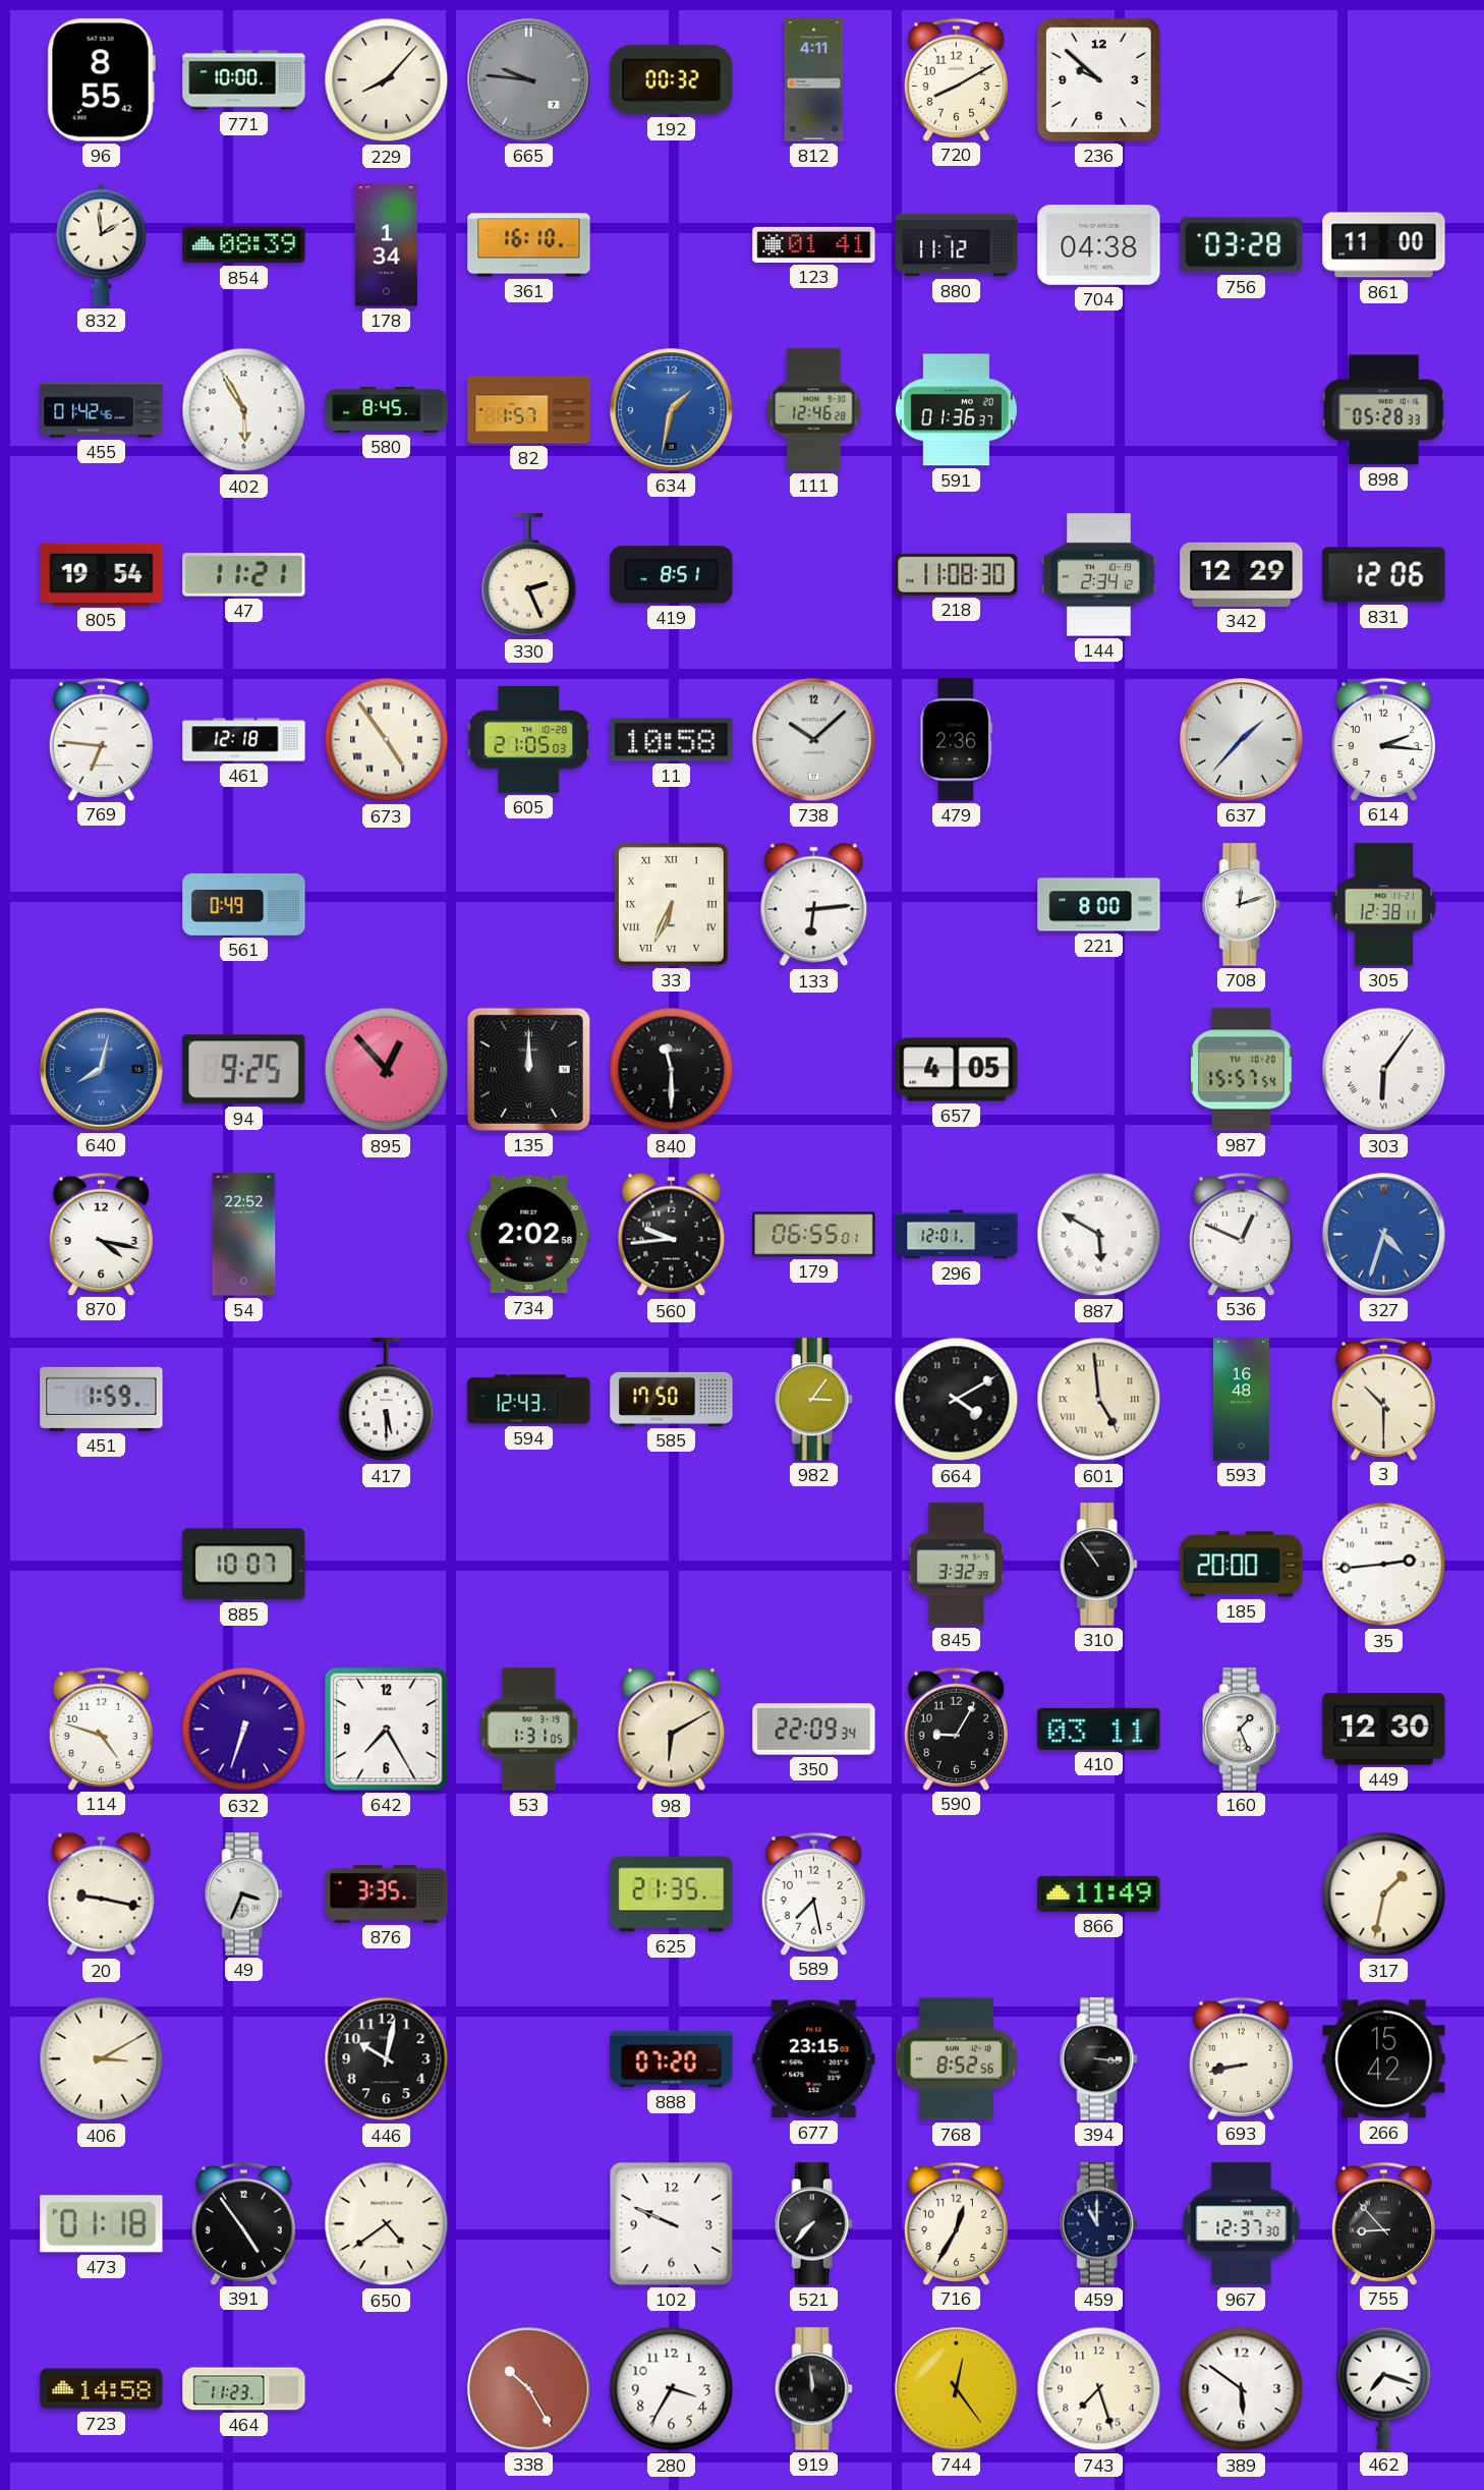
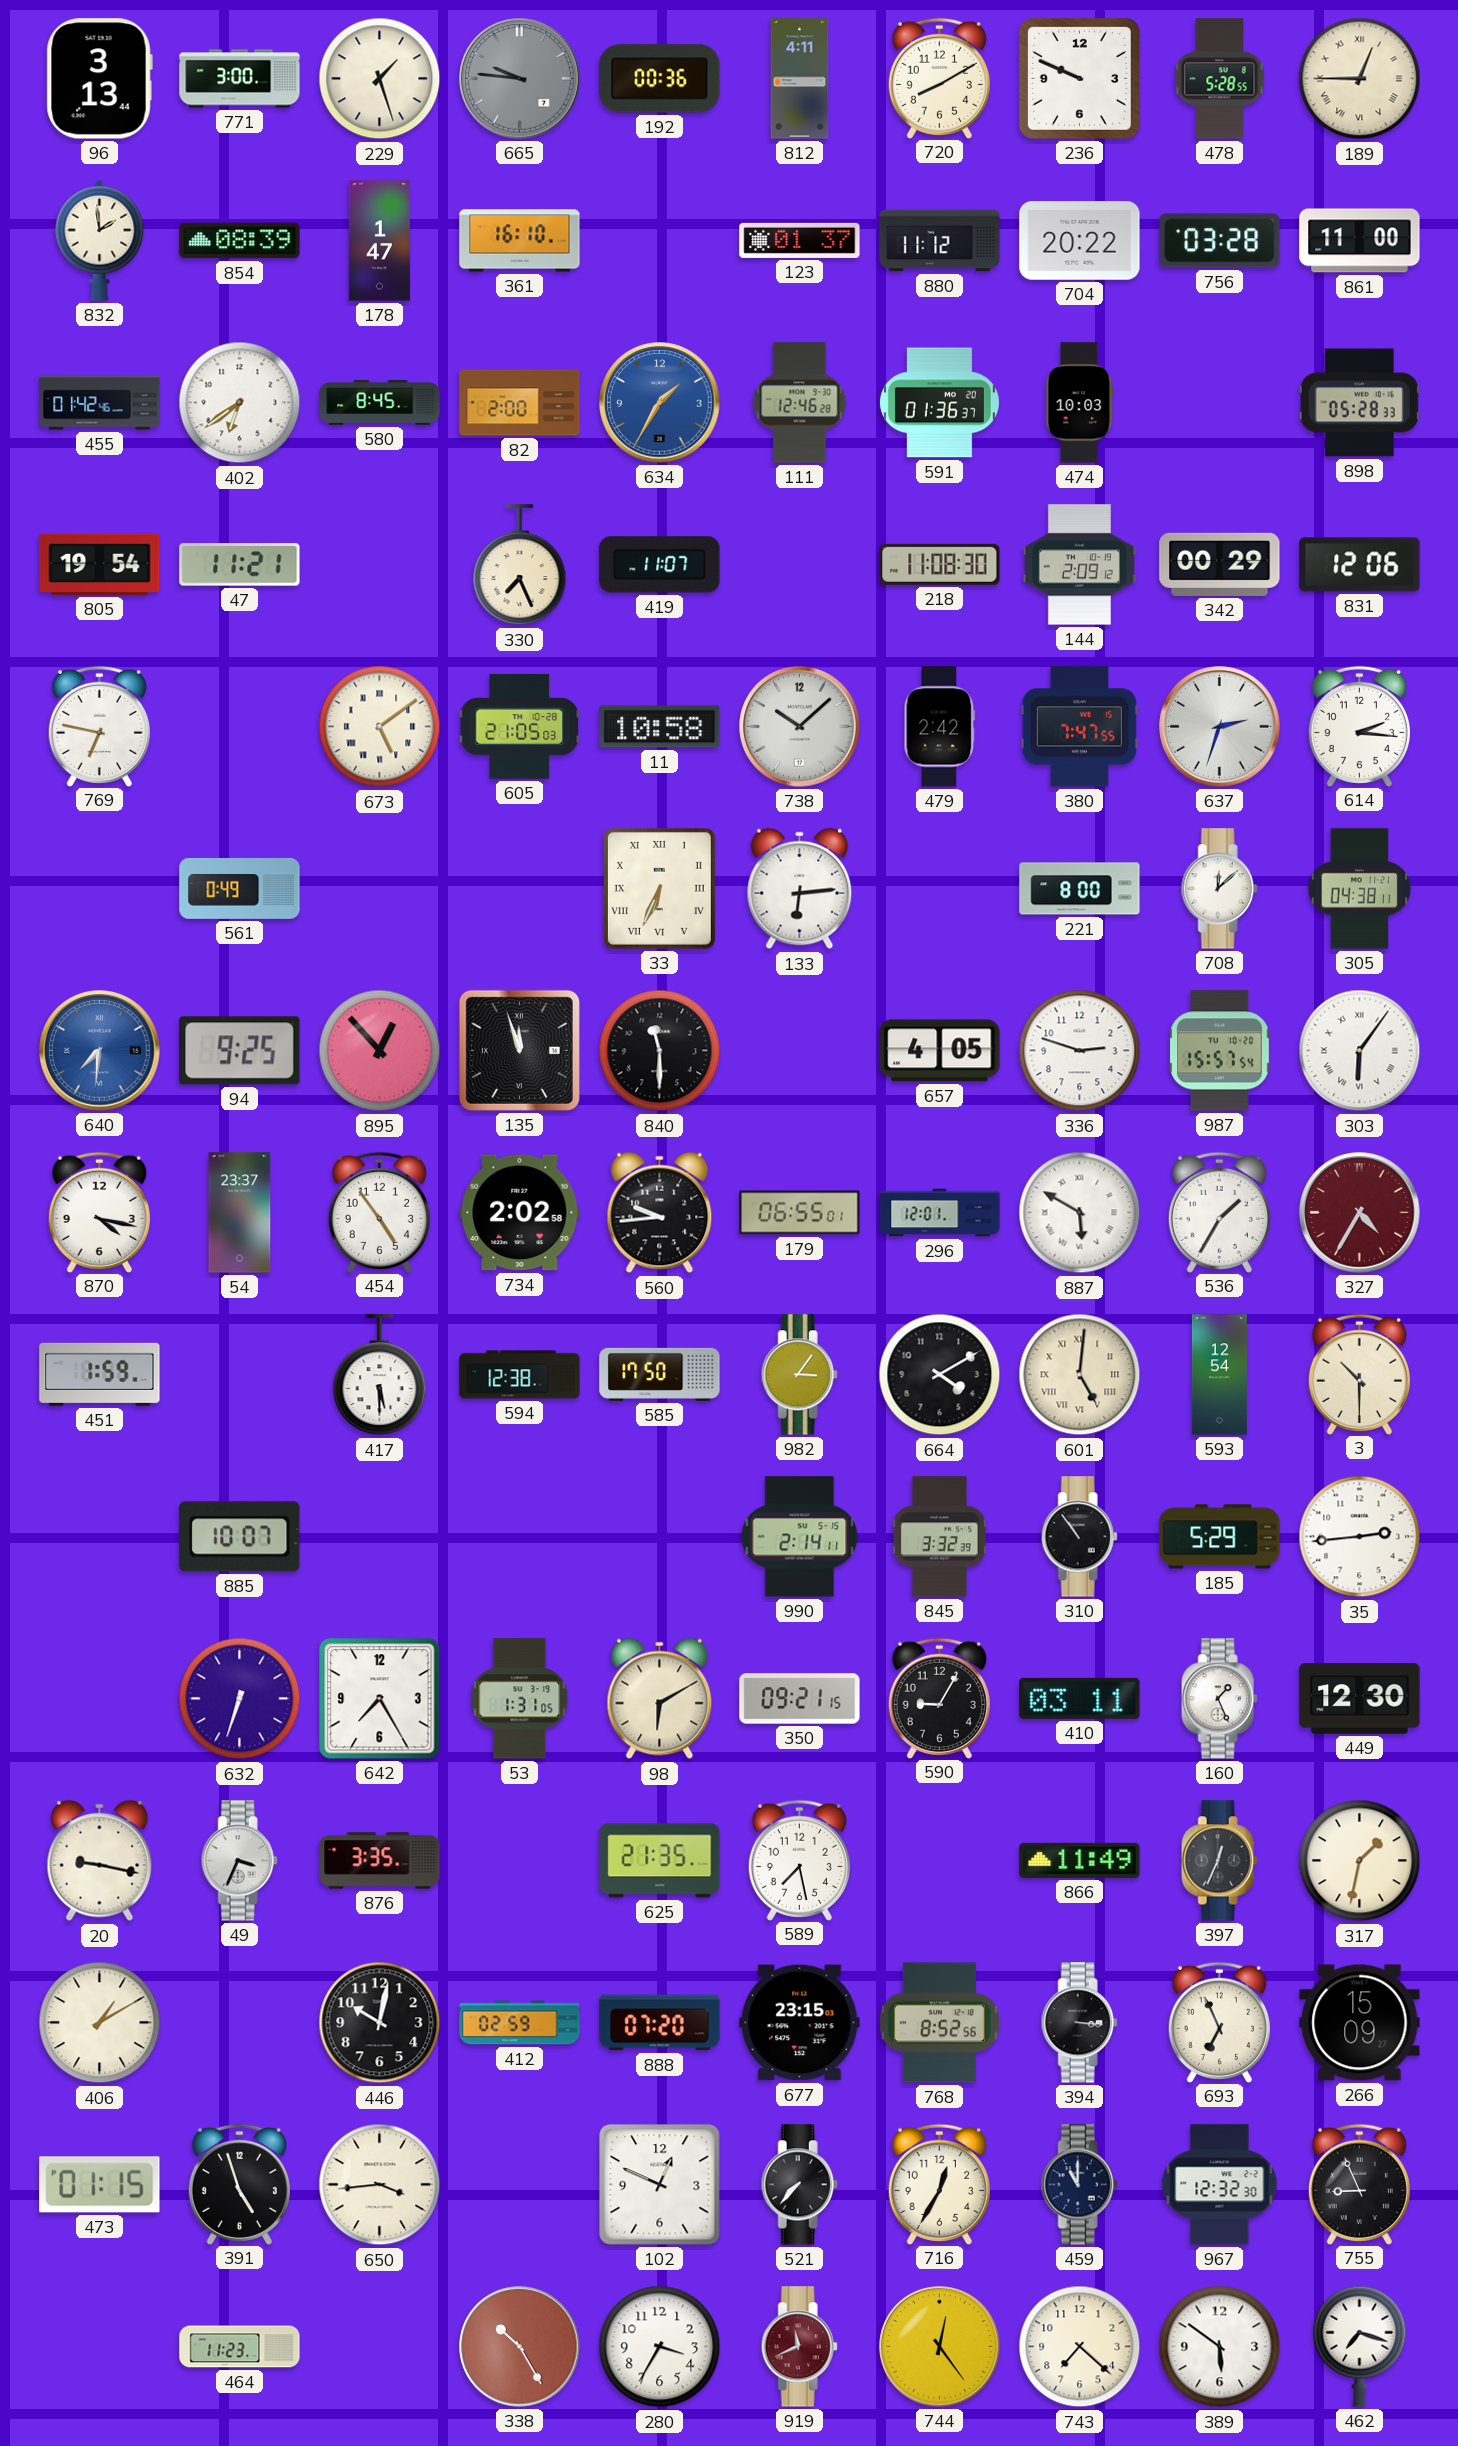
96: 8:55 -> 3:13
771: 10:00 -> 3:00
229: 8:07 -> 1:27
192: 00:32 -> 00:36
236: 9:52 -> 9:49
478: none -> 5:28
189: none -> 12:45
178: 1:34 -> 1:47
123: 01:41 -> 01:37
704: 04:38 -> 20:22
402: 5:55 -> 6:39
82: 1:57 -> 2:00
634: 1:32 -> 1:35
474: none -> 10:03
330: 2:26 -> 7:26
419: 8:51 -> 11:07
144: 2:34 -> 2:09
342: 12:29 -> 00:29
769: 6:46 -> 6:47
461: 12:18 -> none
673: 4:54 -> 5:09
479: 2:36 -> 2:42
380: none -> 7:47
637: 1:37 -> 2:33
708: 12:12 -> 12:08
305: 12:38 -> 04:38
640: 8:02 -> 7:31
135: 12:00 -> 11:57
336: none -> 2:48
54: 22:52 -> 23:37
454: none -> 4:54
536: 12:49 -> 1:35
327: 4:33 -> 4:35
327 dial: blue -> burgundy
594: 12:43 -> 12:38
601: 4:59 -> 5:01
593: 16:48 -> 12:54
990: none -> 2:14
185: 20:00 -> 5:29
114: 4:48 -> none
350: 22:09 -> 09:21
397: none -> 12:34
406: 3:10 -> 1:10
412: none -> 02:59
693: 8:43 -> 6:56
266: 15:42 -> 15:09
473: 01:18 -> 01:15
391: 4:54 -> 4:57
650: 4:39 -> 3:44
102: 9:49 -> 12:49
967: 12:37 -> 12:32
755: 8:53 -> 8:56
723: 14:58 -> none
919: 11:59 -> 11:41
919 dial: black -> burgundy
743: 7:27 -> 7:22
